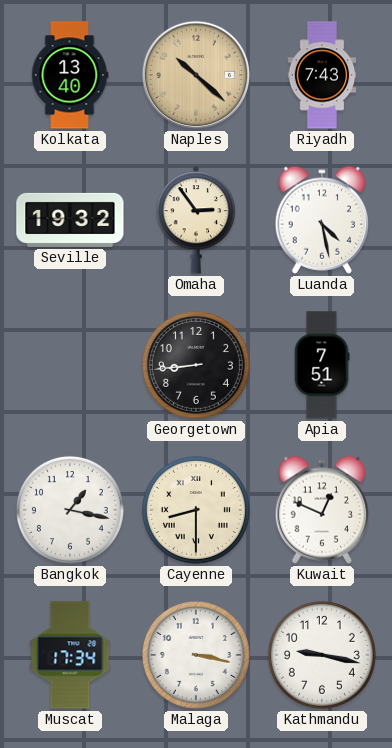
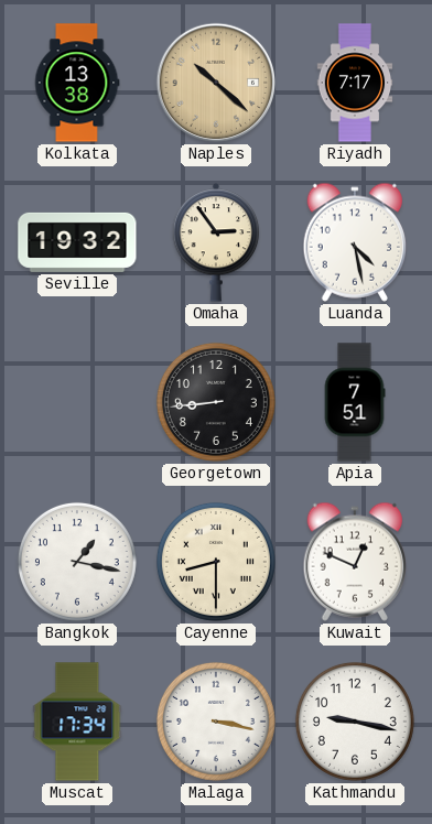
Kolkata: 13:40 -> 13:38
Riyadh: 7:43 -> 7:17
